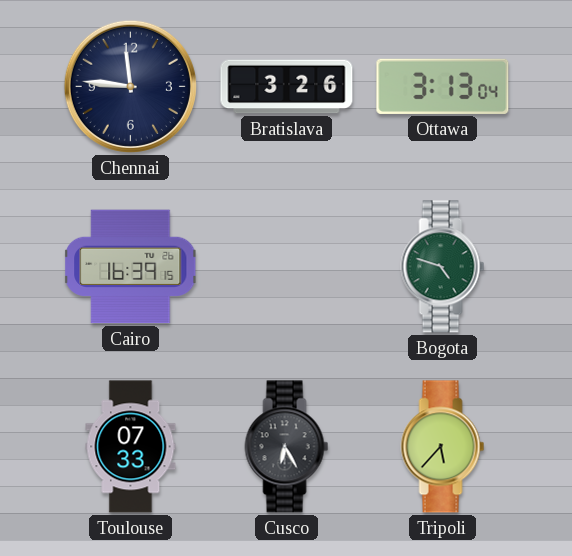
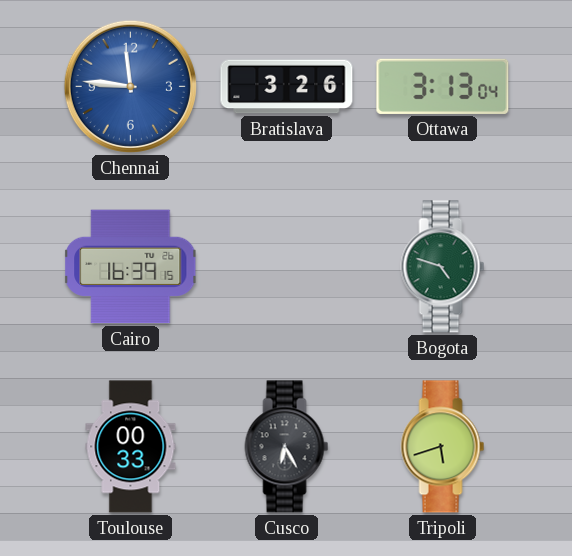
Chennai dial: navy -> blue
Toulouse: 07:33 -> 00:33
Tripoli: 5:37 -> 5:42
